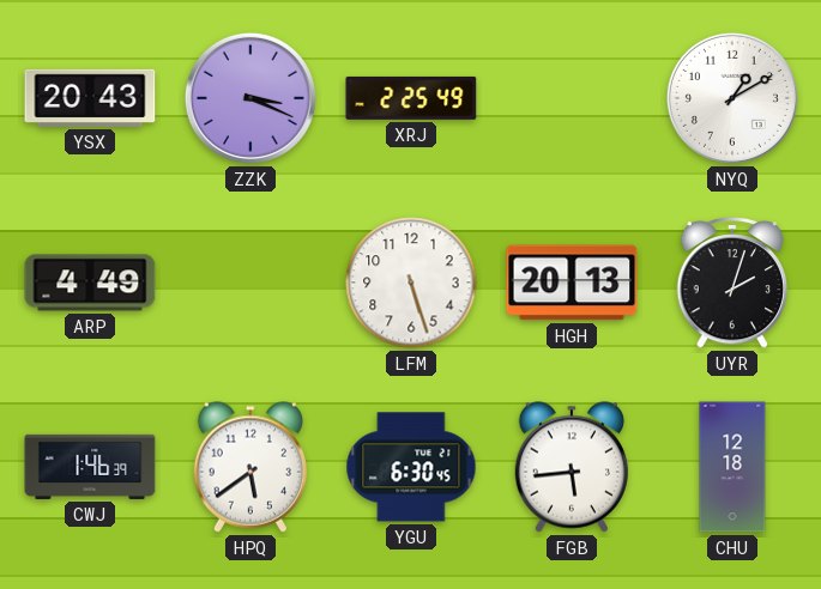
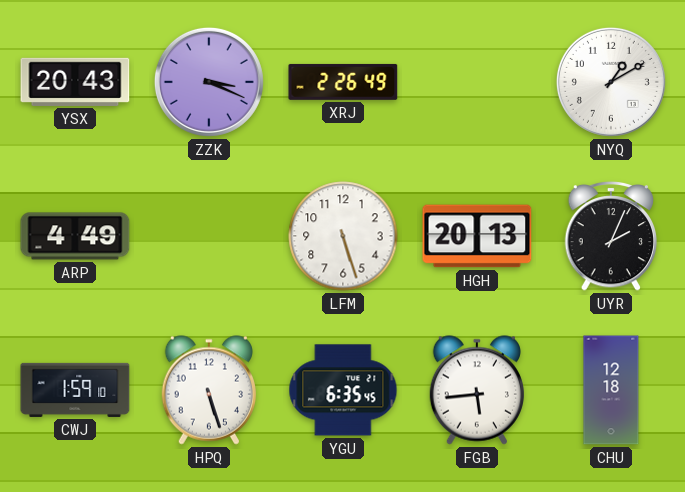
XRJ: 2:25 -> 2:26
UYR: 2:03 -> 2:04
CWJ: 1:46 -> 1:59
HPQ: 5:39 -> 5:27
YGU: 6:30 -> 6:35
